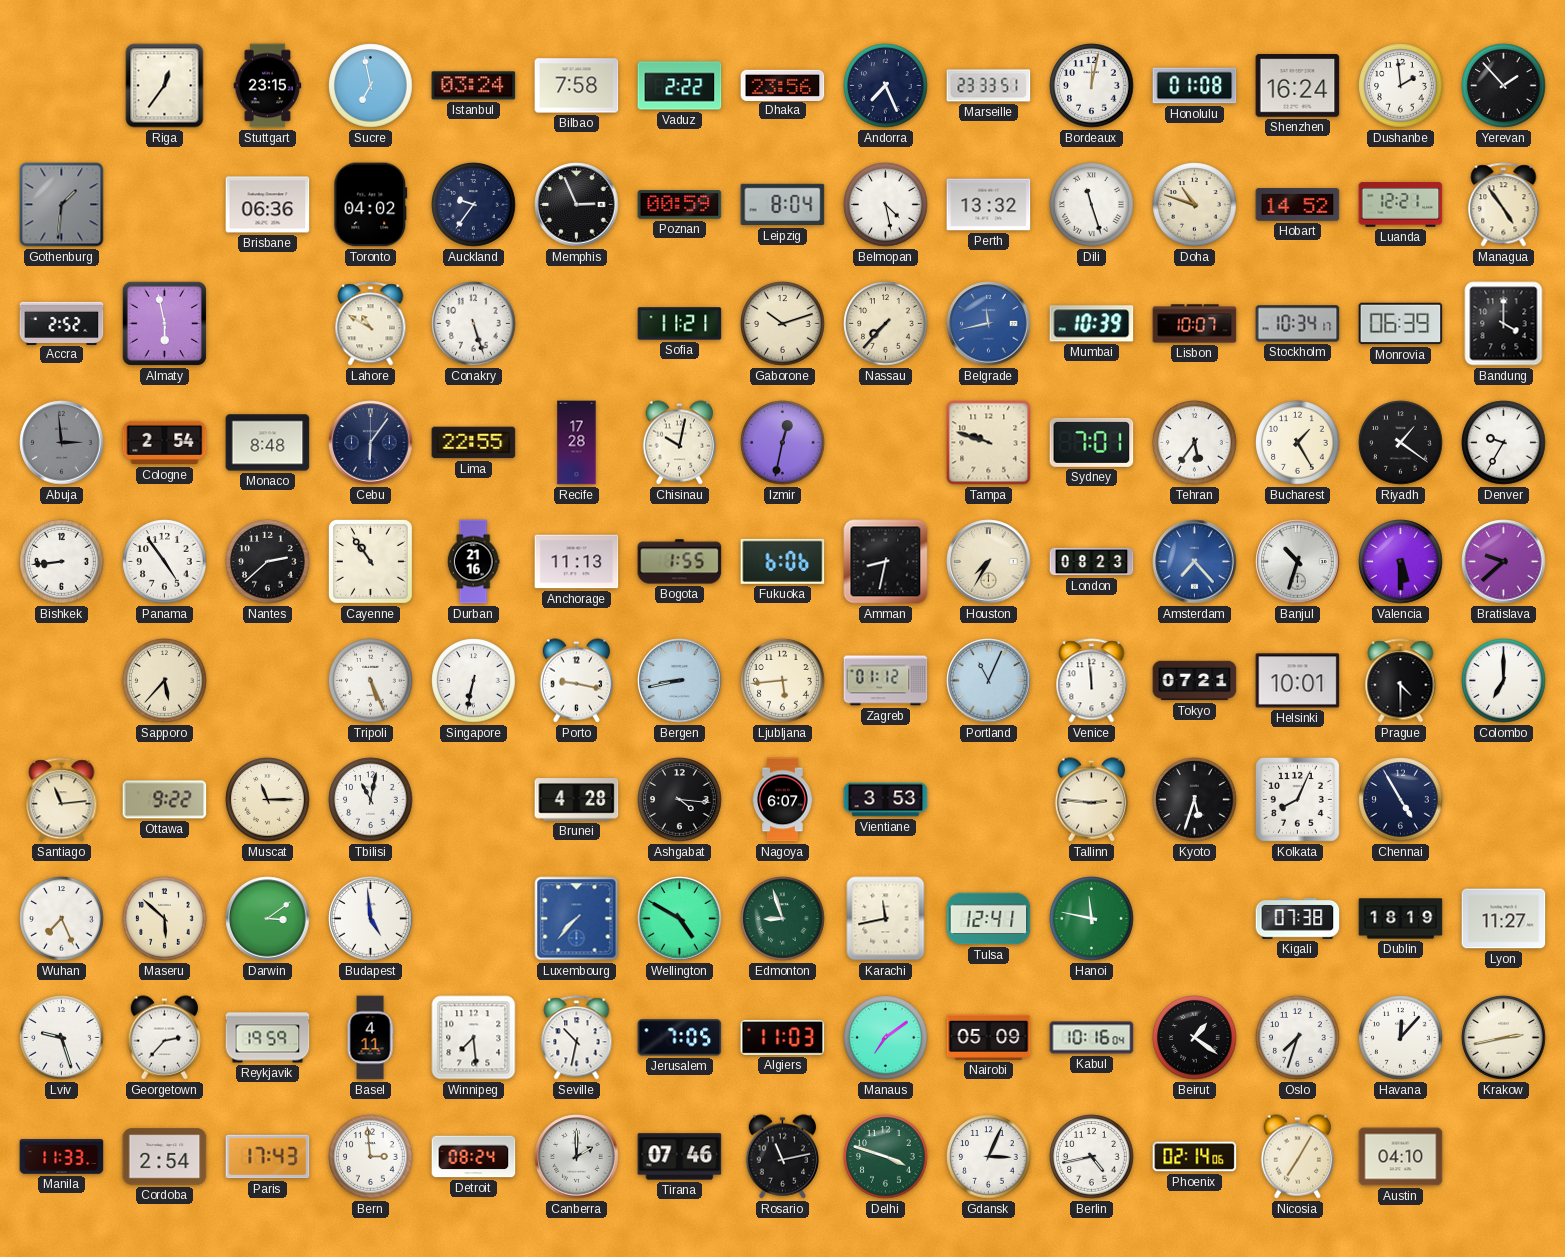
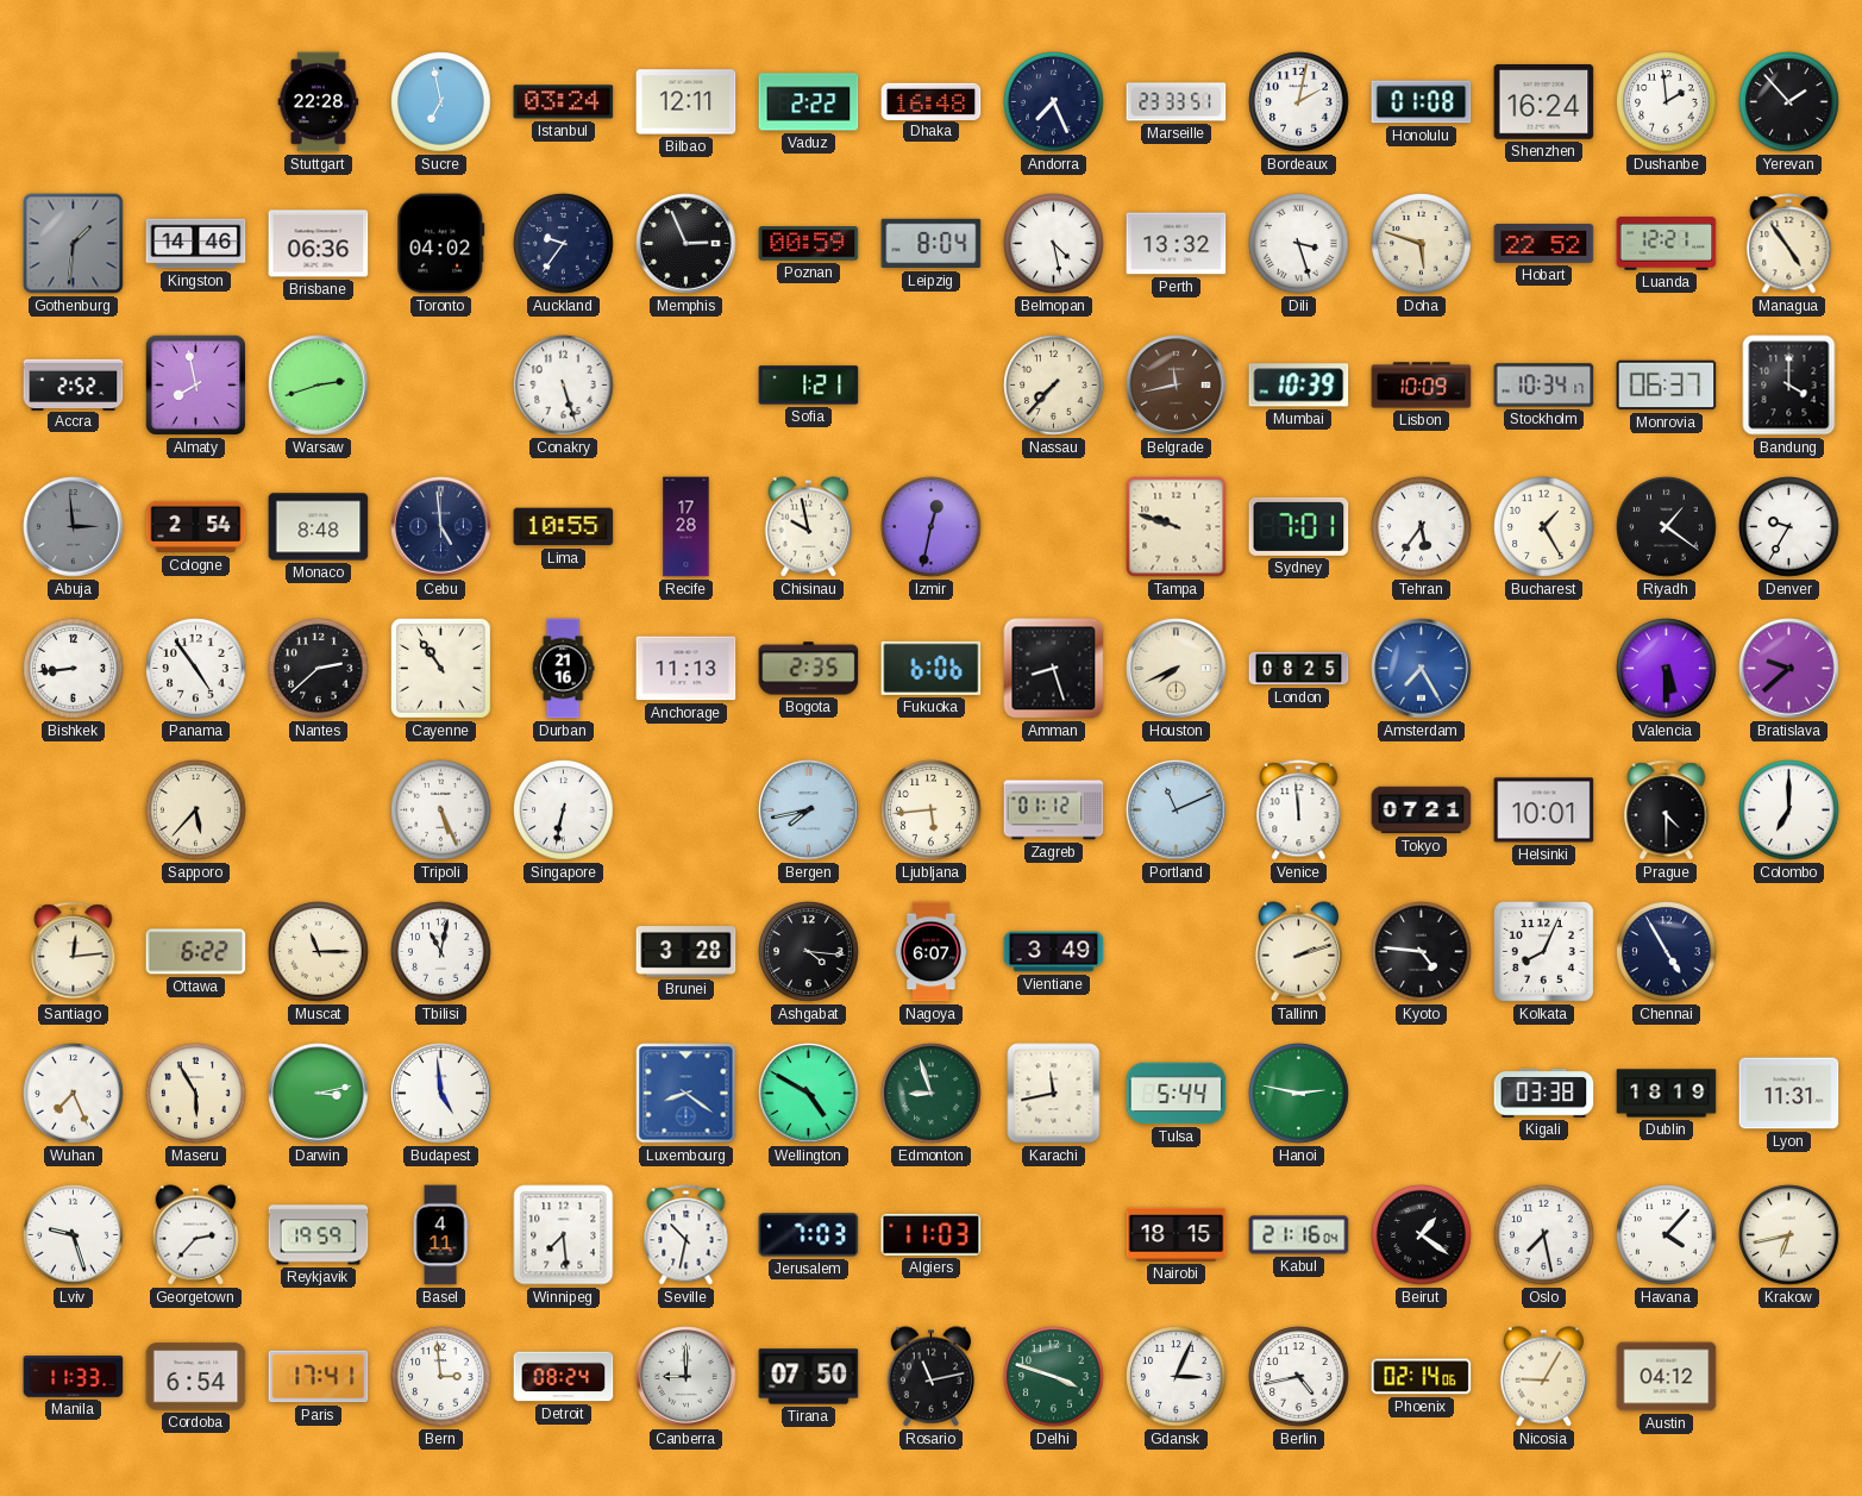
Riga: 12:36 -> none
Stuttgart: 23:15 -> 22:28
Bilbao: 7:58 -> 12:11
Dhaka: 23:56 -> 16:48
Bordeaux: 12:02 -> 2:02
Kingston: none -> 14:46
Dili: 11:27 -> 3:27
Doha: 10:48 -> 5:48
Hobart: 14:52 -> 22:52
Almaty: 5:58 -> 7:58
Warsaw: none -> 2:42
Lahore: 10:50 -> none
Sofia: 11:21 -> 1:21
Gaborone: 10:12 -> none
Belgrade dial: blue -> brown
Lisbon: 10:07 -> 10:09
Monrovia: 06:39 -> 06:37
Cebu: 6:06 -> 4:59
Lima: 22:55 -> 10:55
Chisinau: 10:02 -> 9:58
Bogota: 1:55 -> 2:35
Amman: 8:32 -> 8:27
Houston: 7:35 -> 7:41
London: 08:23 -> 08:25
Amsterdam: 7:23 -> 7:25
Banjul: 10:33 -> none
Porto: 9:17 -> none
Bergen: 8:43 -> 7:43
Portland: 11:04 -> 11:11
Santiago: 11:14 -> 12:14
Ottawa: 9:22 -> 6:22
Brunei: 4:28 -> 3:28
Vientiane: 3:53 -> 3:49
Tallinn: 2:46 -> 2:12
Kyoto: 5:33 -> 4:46
Maseru: 5:52 -> 5:55
Darwin: 3:09 -> 3:13
Luxembourg: 7:37 -> 8:21
Tulsa: 12:41 -> 5:44
Hanoi: 11:47 -> 2:47
Kigali: 07:38 -> 03:38
Lyon: 11:27 -> 11:31
Jerusalem: 7:05 -> 7:03
Manaus: 7:09 -> none
Nairobi: 05:09 -> 18:15
Kabul: 10:16 -> 21:16
Oslo: 7:33 -> 7:28
Havana: 12:07 -> 4:07
Krakow: 2:43 -> 6:43
Cordoba: 2:54 -> 6:54
Paris: 17:43 -> 17:41
Canberra: 2:00 -> 9:00
Tirana: 07:46 -> 07:50
Nicosia: 7:05 -> 9:05
Austin: 04:10 -> 04:12
